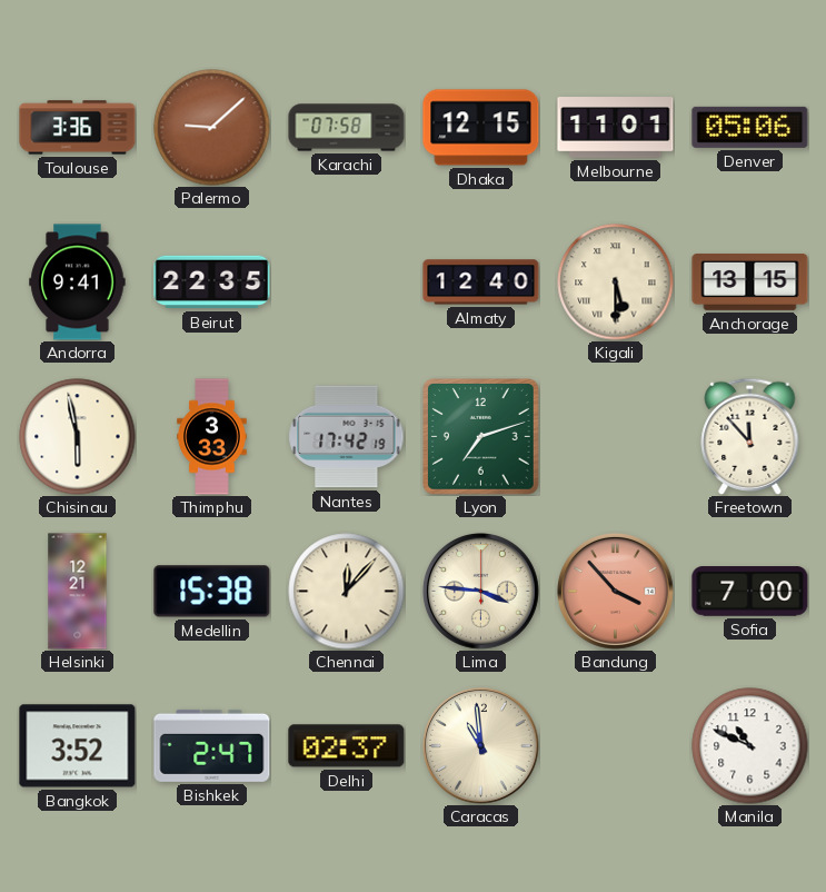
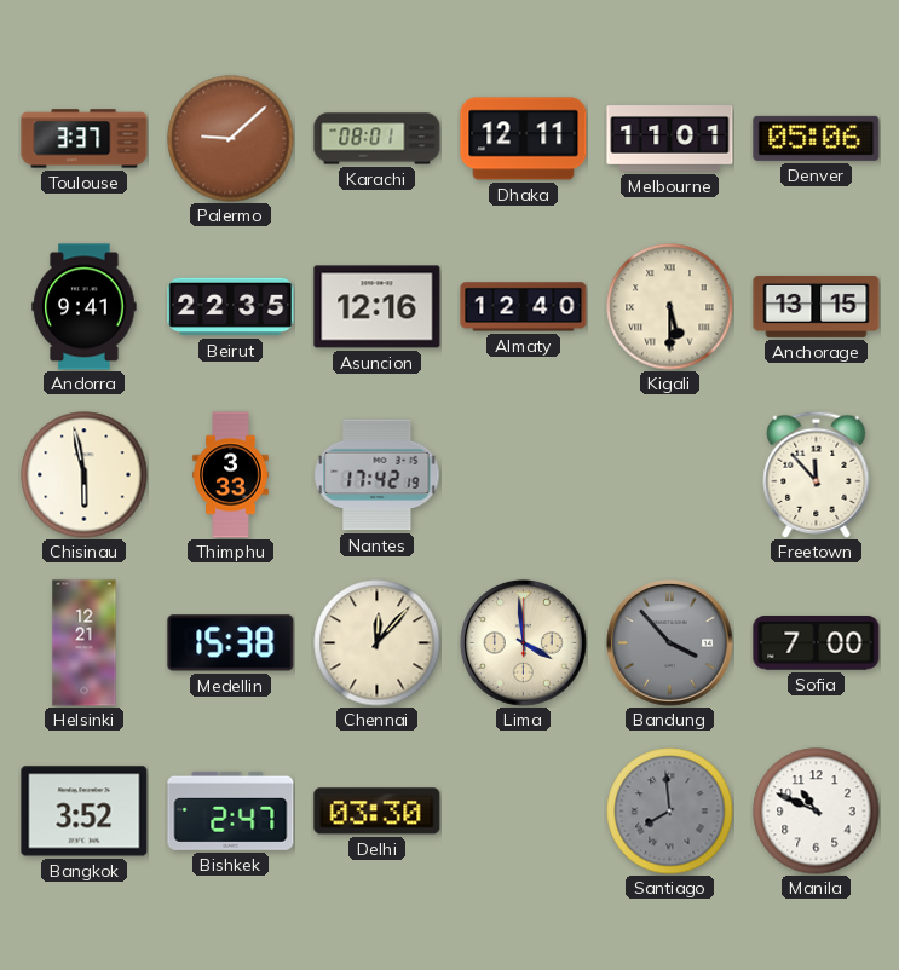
Toulouse: 3:36 -> 3:37
Karachi: 07:58 -> 08:01
Dhaka: 12:15 -> 12:11
Asuncion: none -> 12:16
Lyon: 7:12 -> none
Lima: 3:46 -> 3:59
Bandung dial: salmon -> grey
Delhi: 02:37 -> 03:30
Caracas: 10:59 -> none
Santiago: none -> 7:59
